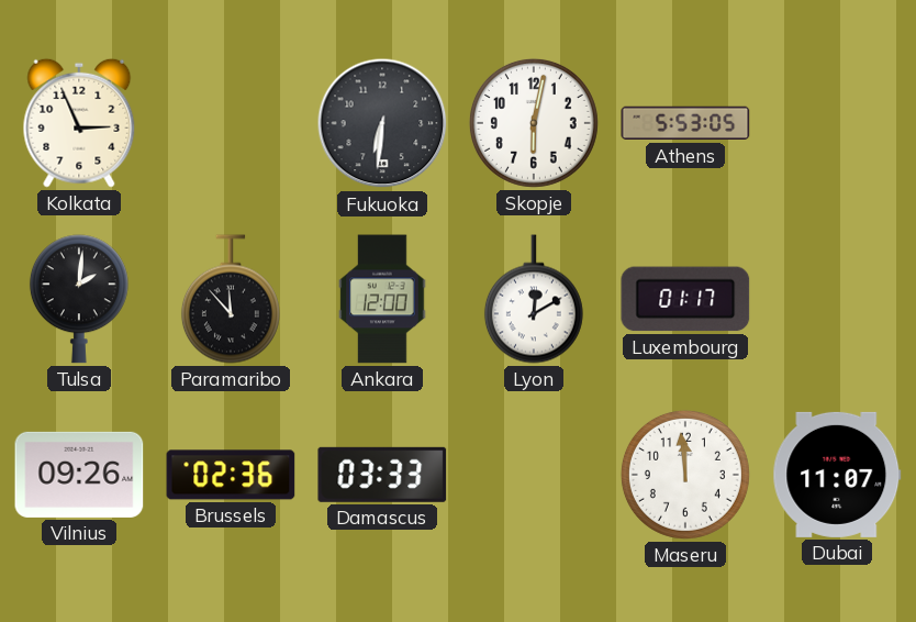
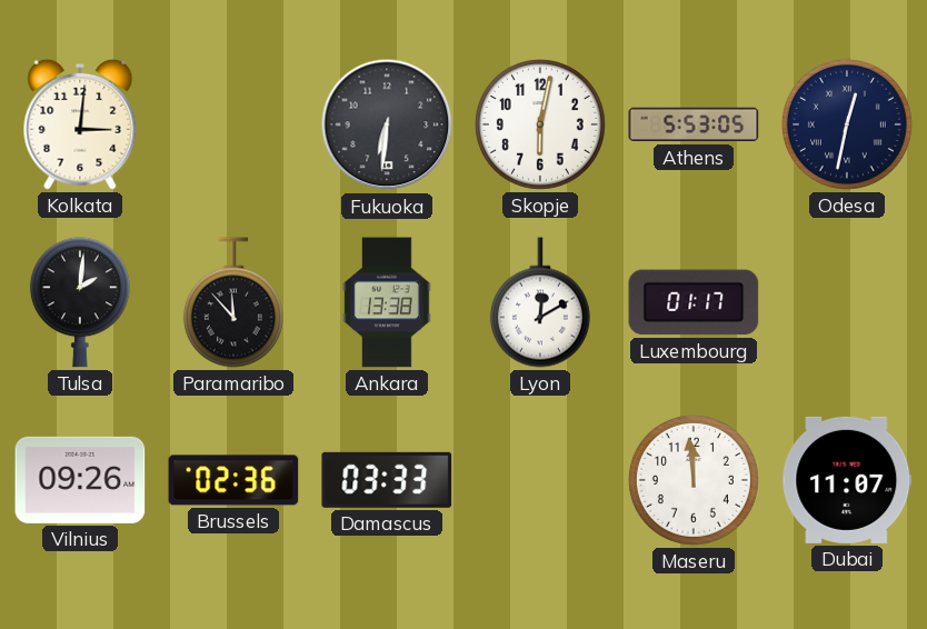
Kolkata: 2:56 -> 3:01
Odesa: none -> 12:32
Ankara: 12:00 -> 13:38
